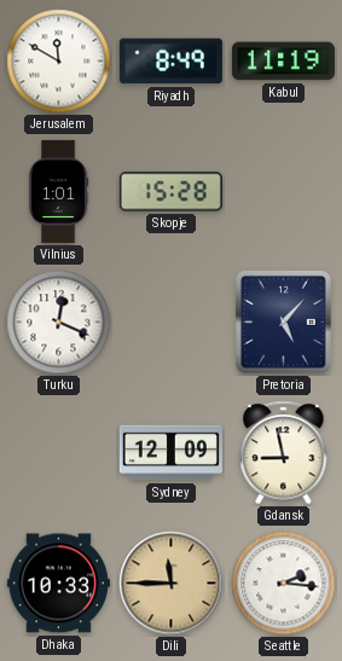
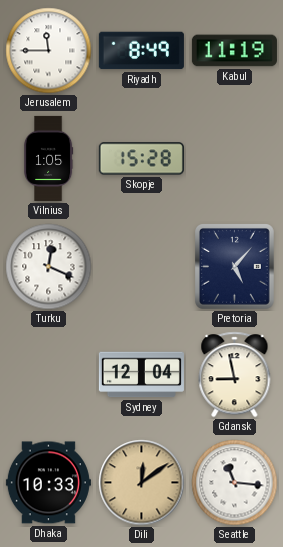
Jerusalem: 11:50 -> 11:45
Vilnius: 1:01 -> 1:05
Sydney: 12:09 -> 12:04
Dili: 11:45 -> 12:09
Seattle: 2:16 -> 11:16
